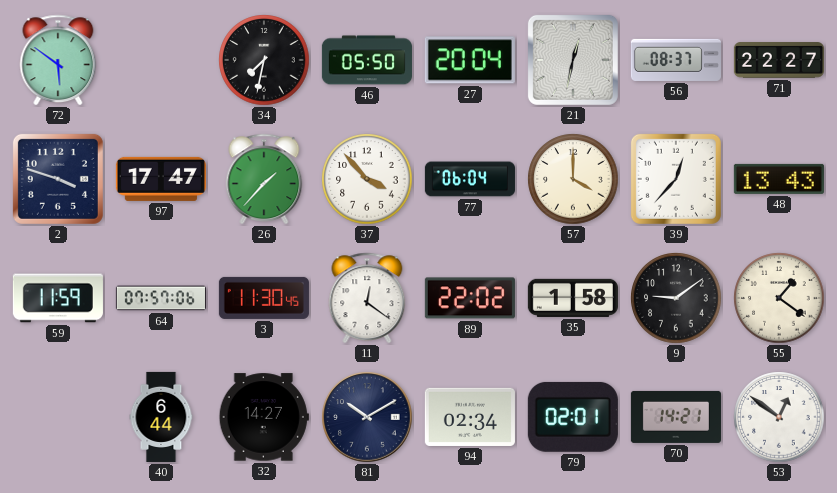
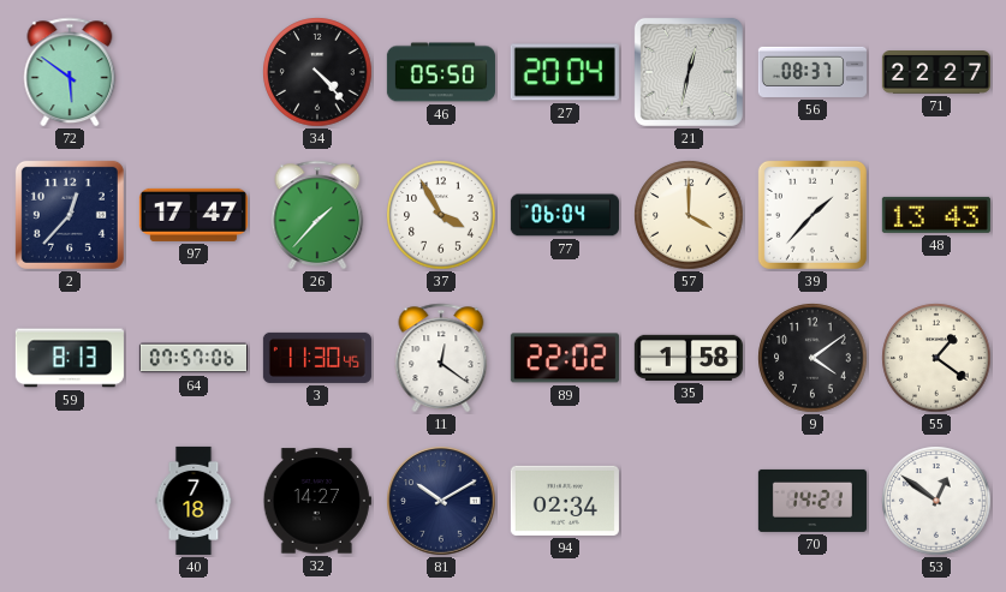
34: 7:32 -> 4:23
2: 3:48 -> 12:37
37: 3:53 -> 3:55
39: 12:37 -> 1:37
59: 11:59 -> 8:13
9: 9:09 -> 4:09
40: 6:44 -> 7:18
79: 02:01 -> none
